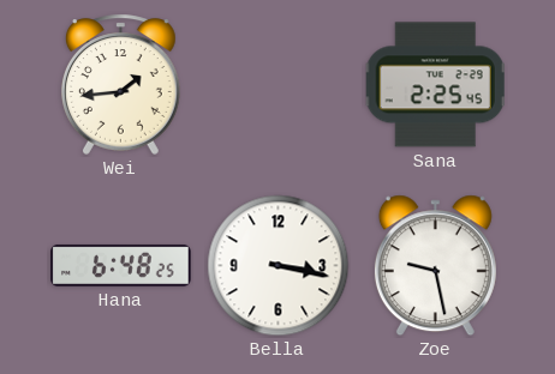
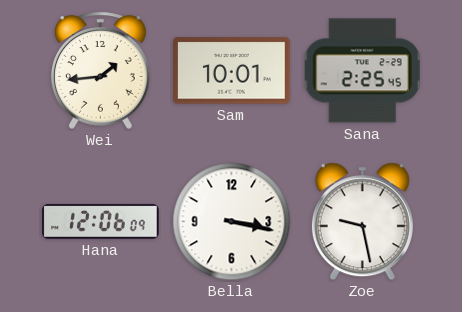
Sam: none -> 10:01
Hana: 6:48 -> 12:06
